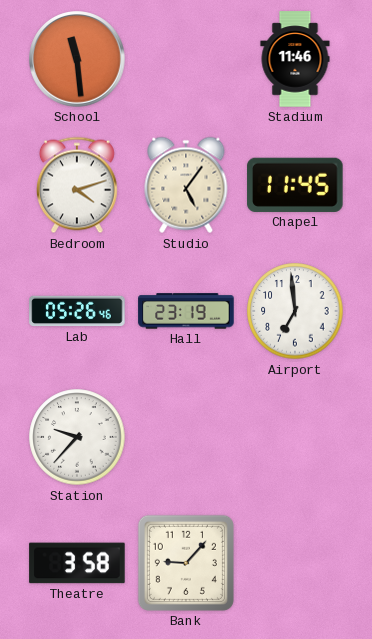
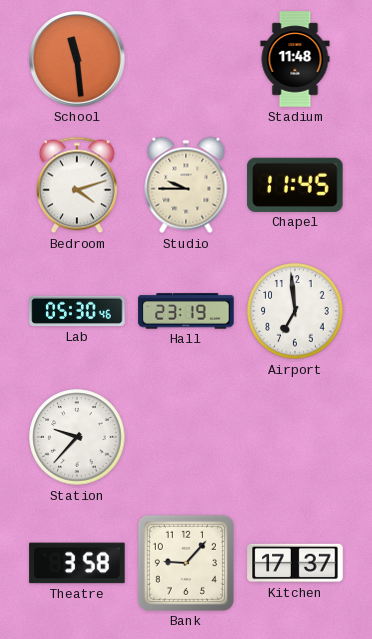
Stadium: 11:46 -> 11:48
Studio: 5:06 -> 9:45
Lab: 05:26 -> 05:30
Kitchen: none -> 17:37
